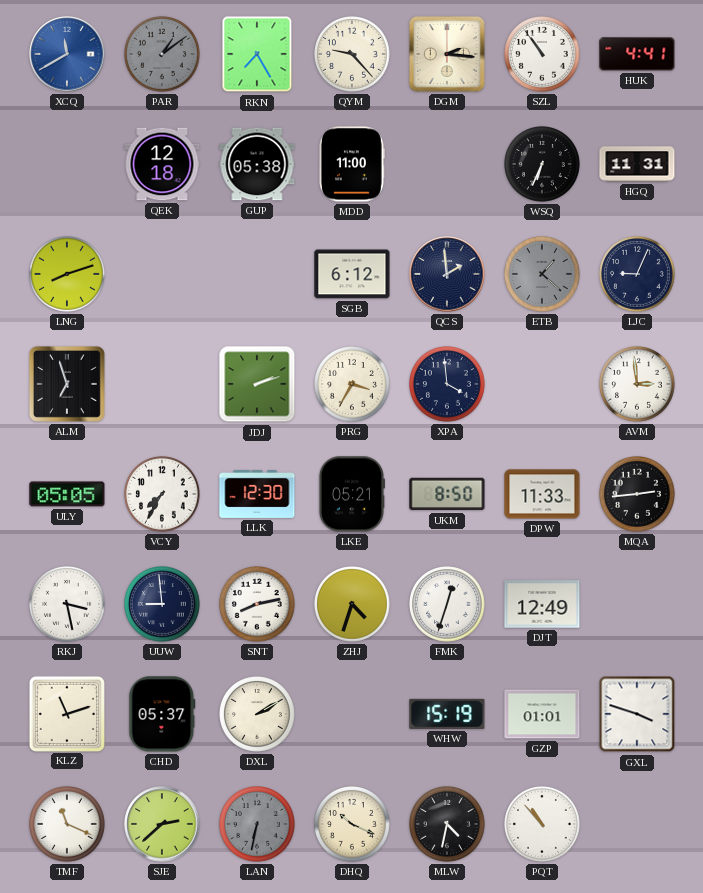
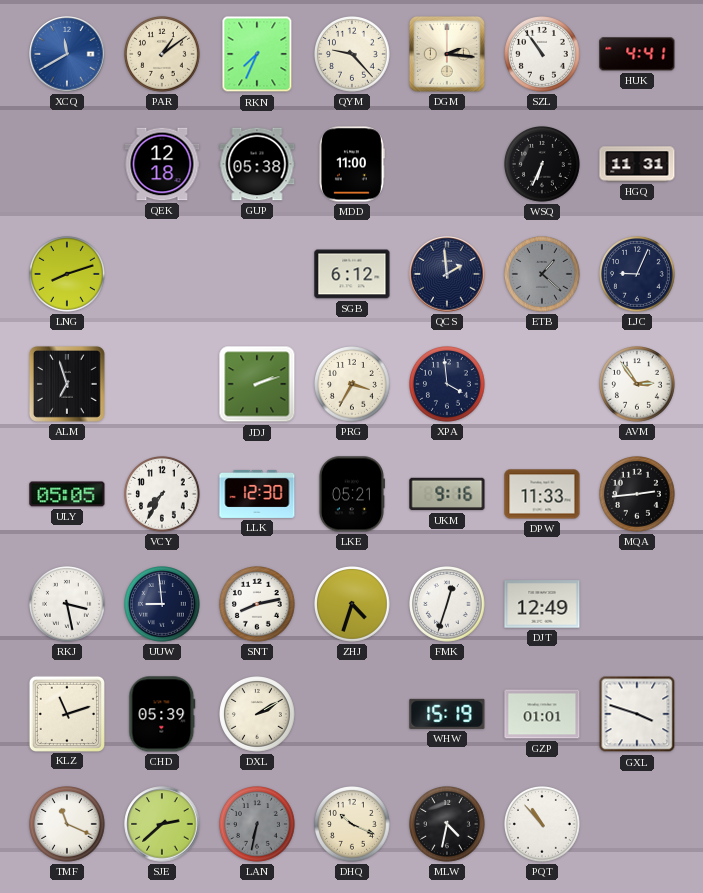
PAR dial: grey -> cream
RKN: 7:25 -> 7:34
AVM: 2:59 -> 2:54
UKM: 8:50 -> 9:16
CHD: 05:37 -> 05:39
